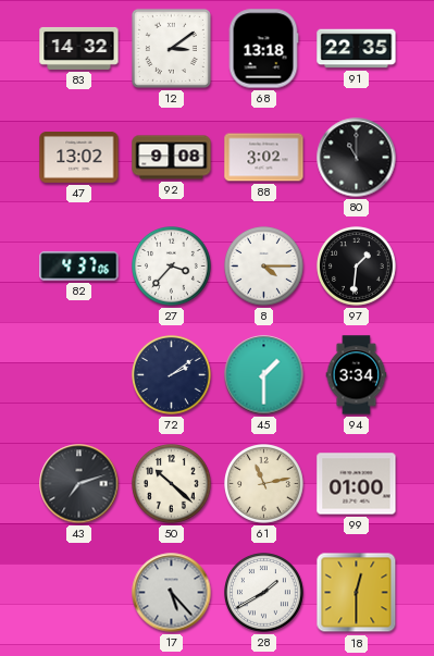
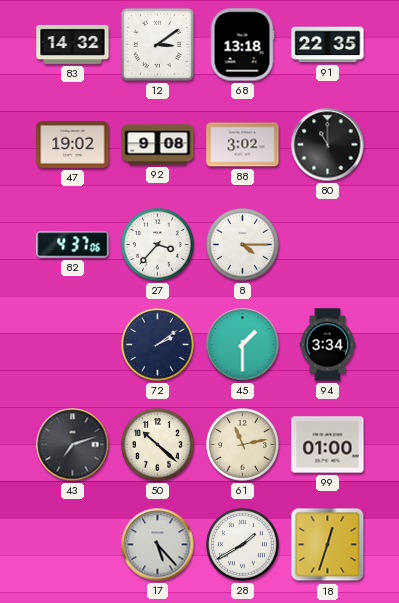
47: 13:02 -> 19:02
97: 1:31 -> none
18: 12:30 -> 12:33
